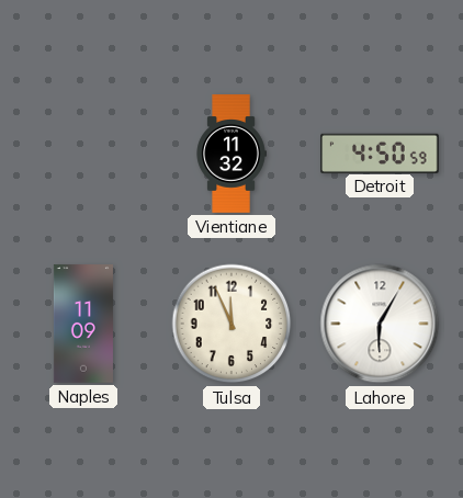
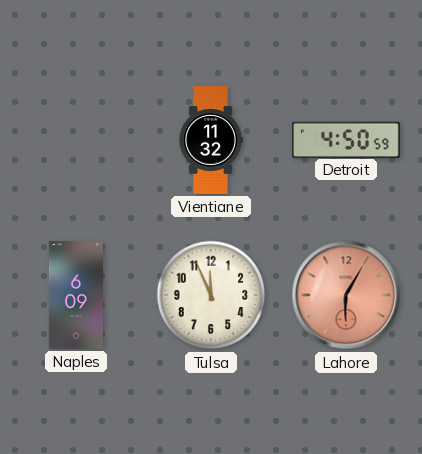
Naples: 11:09 -> 6:09
Lahore dial: white -> salmon
